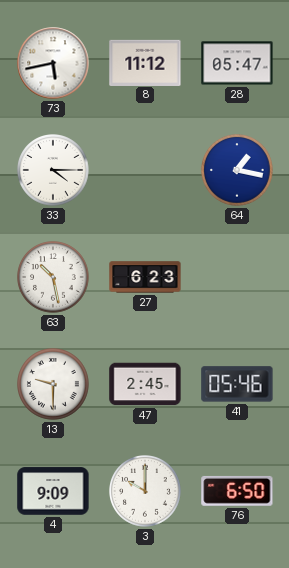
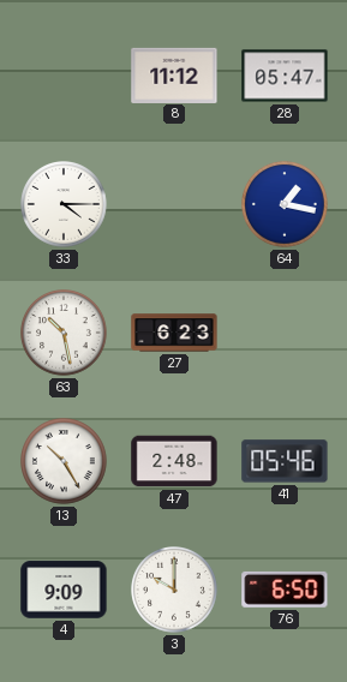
73: 5:43 -> none
13: 9:30 -> 10:25
47: 2:45 -> 2:48
